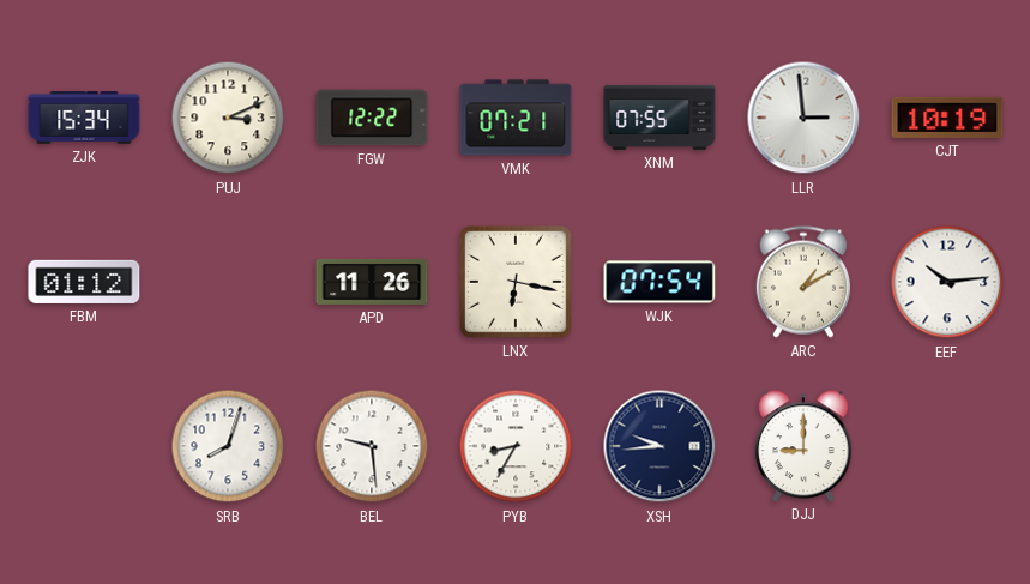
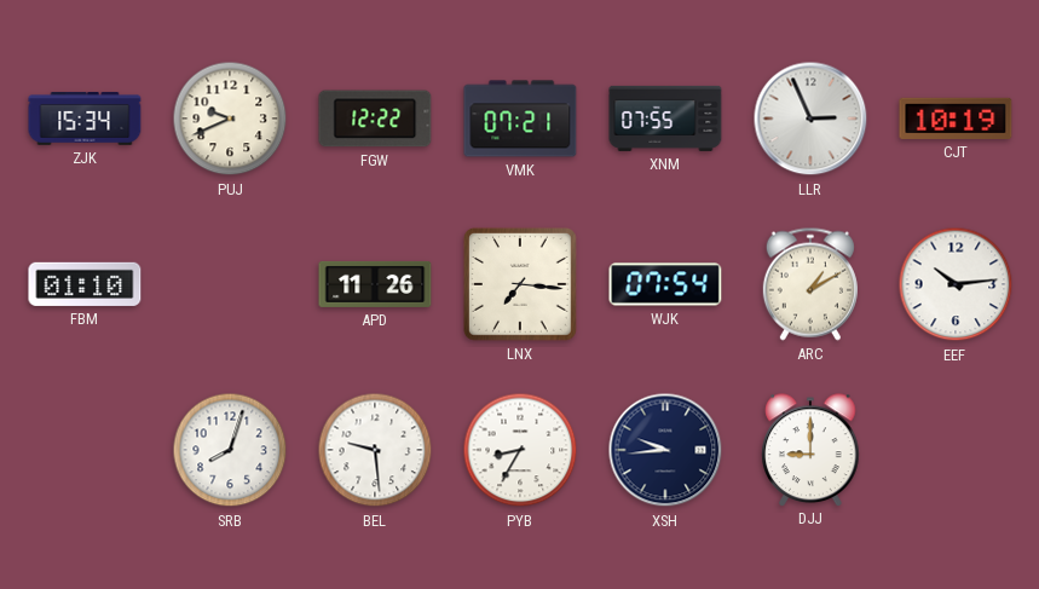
PUJ: 3:11 -> 9:41
LLR: 2:59 -> 2:56
FBM: 01:12 -> 01:10
LNX: 6:17 -> 7:16
